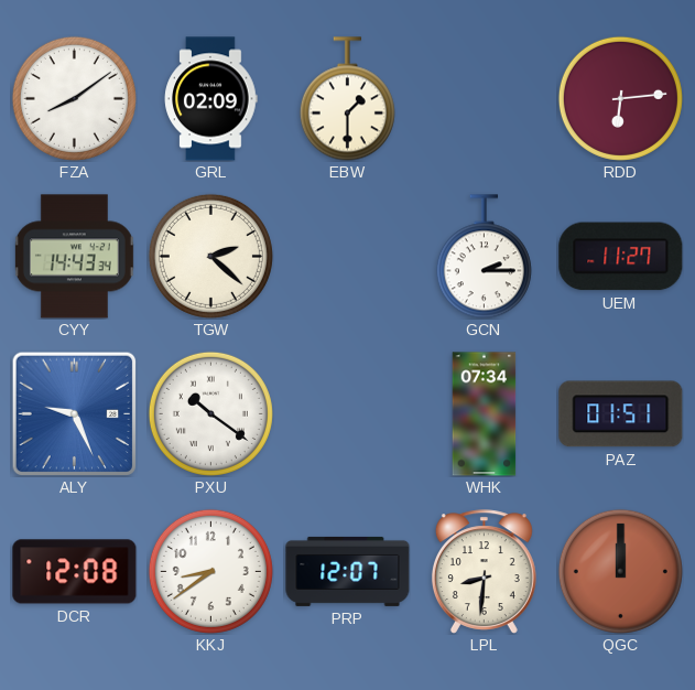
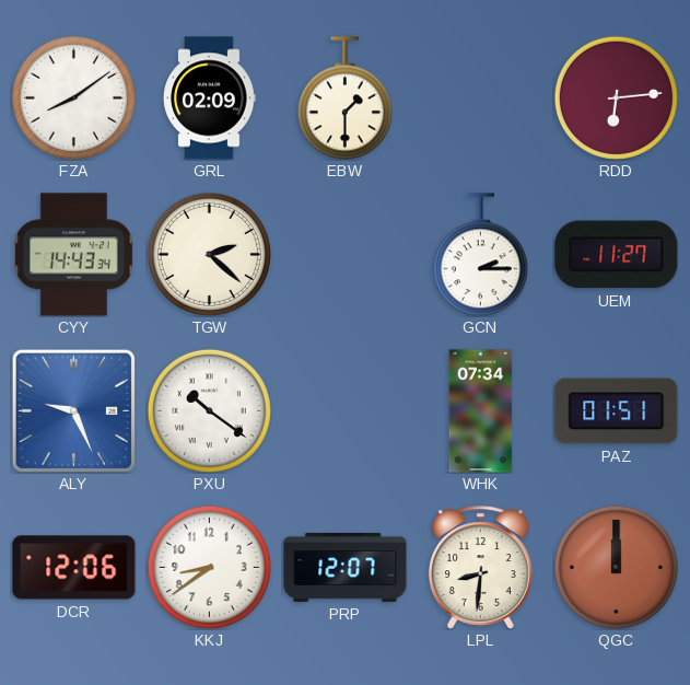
DCR: 12:08 -> 12:06
